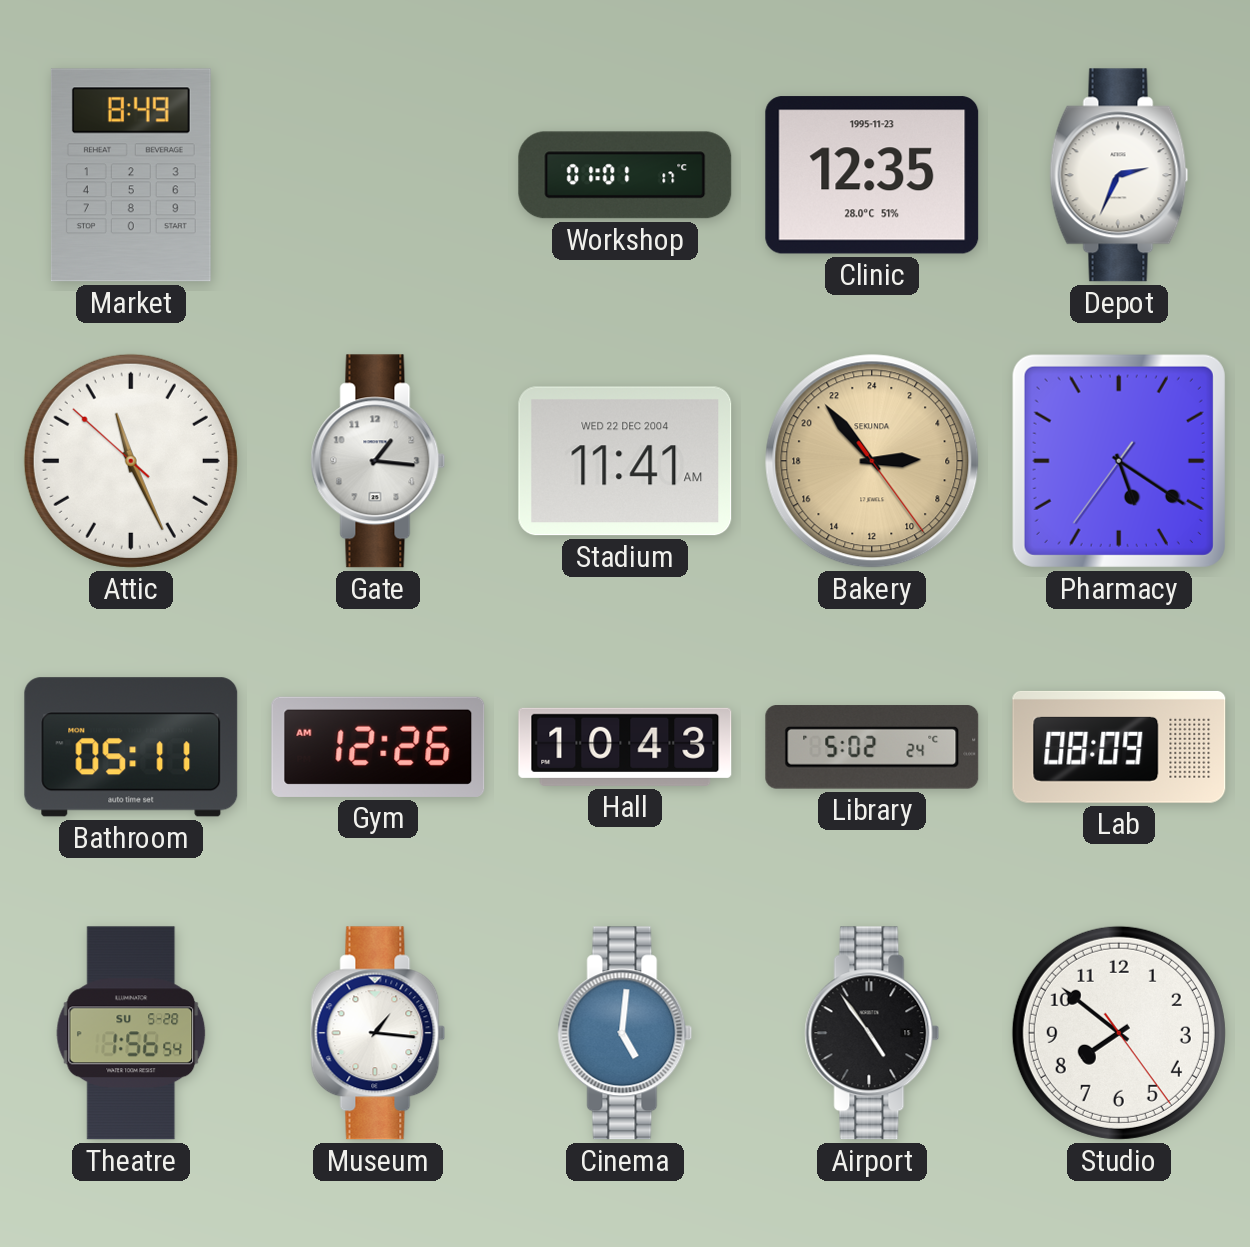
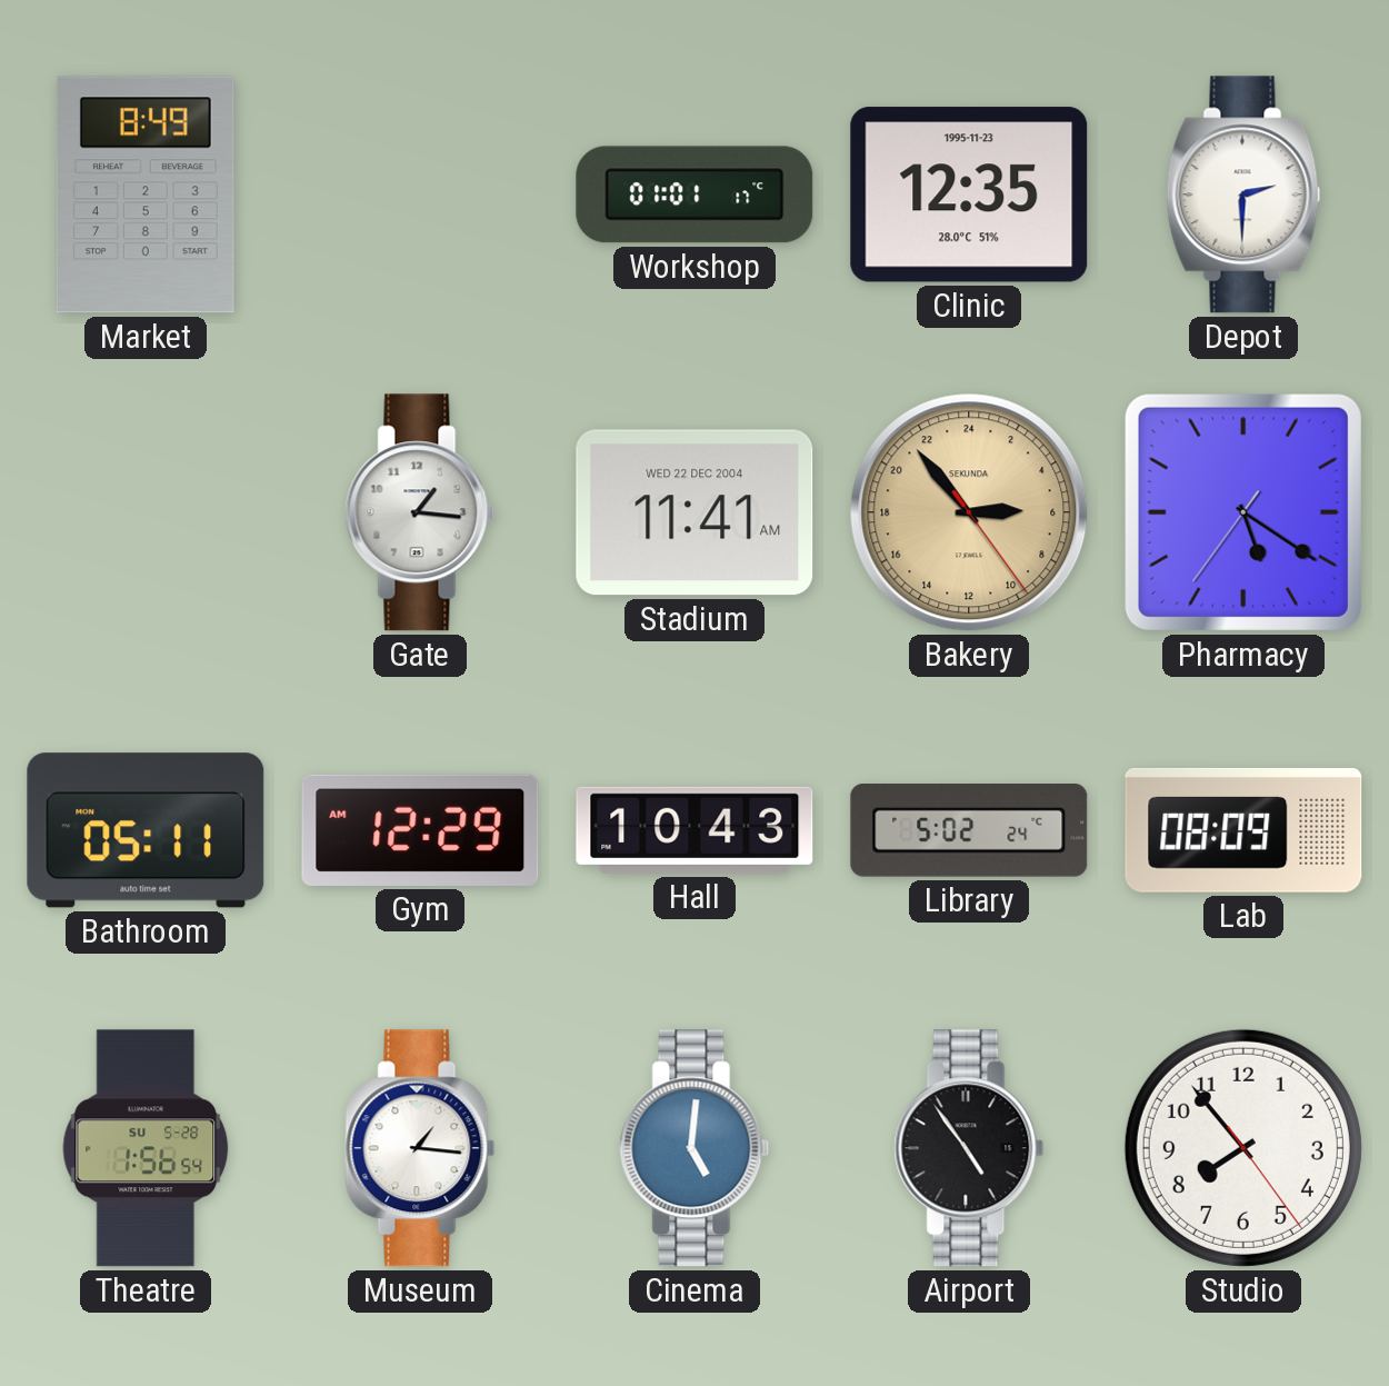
Depot: 2:34 -> 2:30
Attic: 11:25 -> none
Gym: 12:26 -> 12:29
Studio: 7:51 -> 7:53
